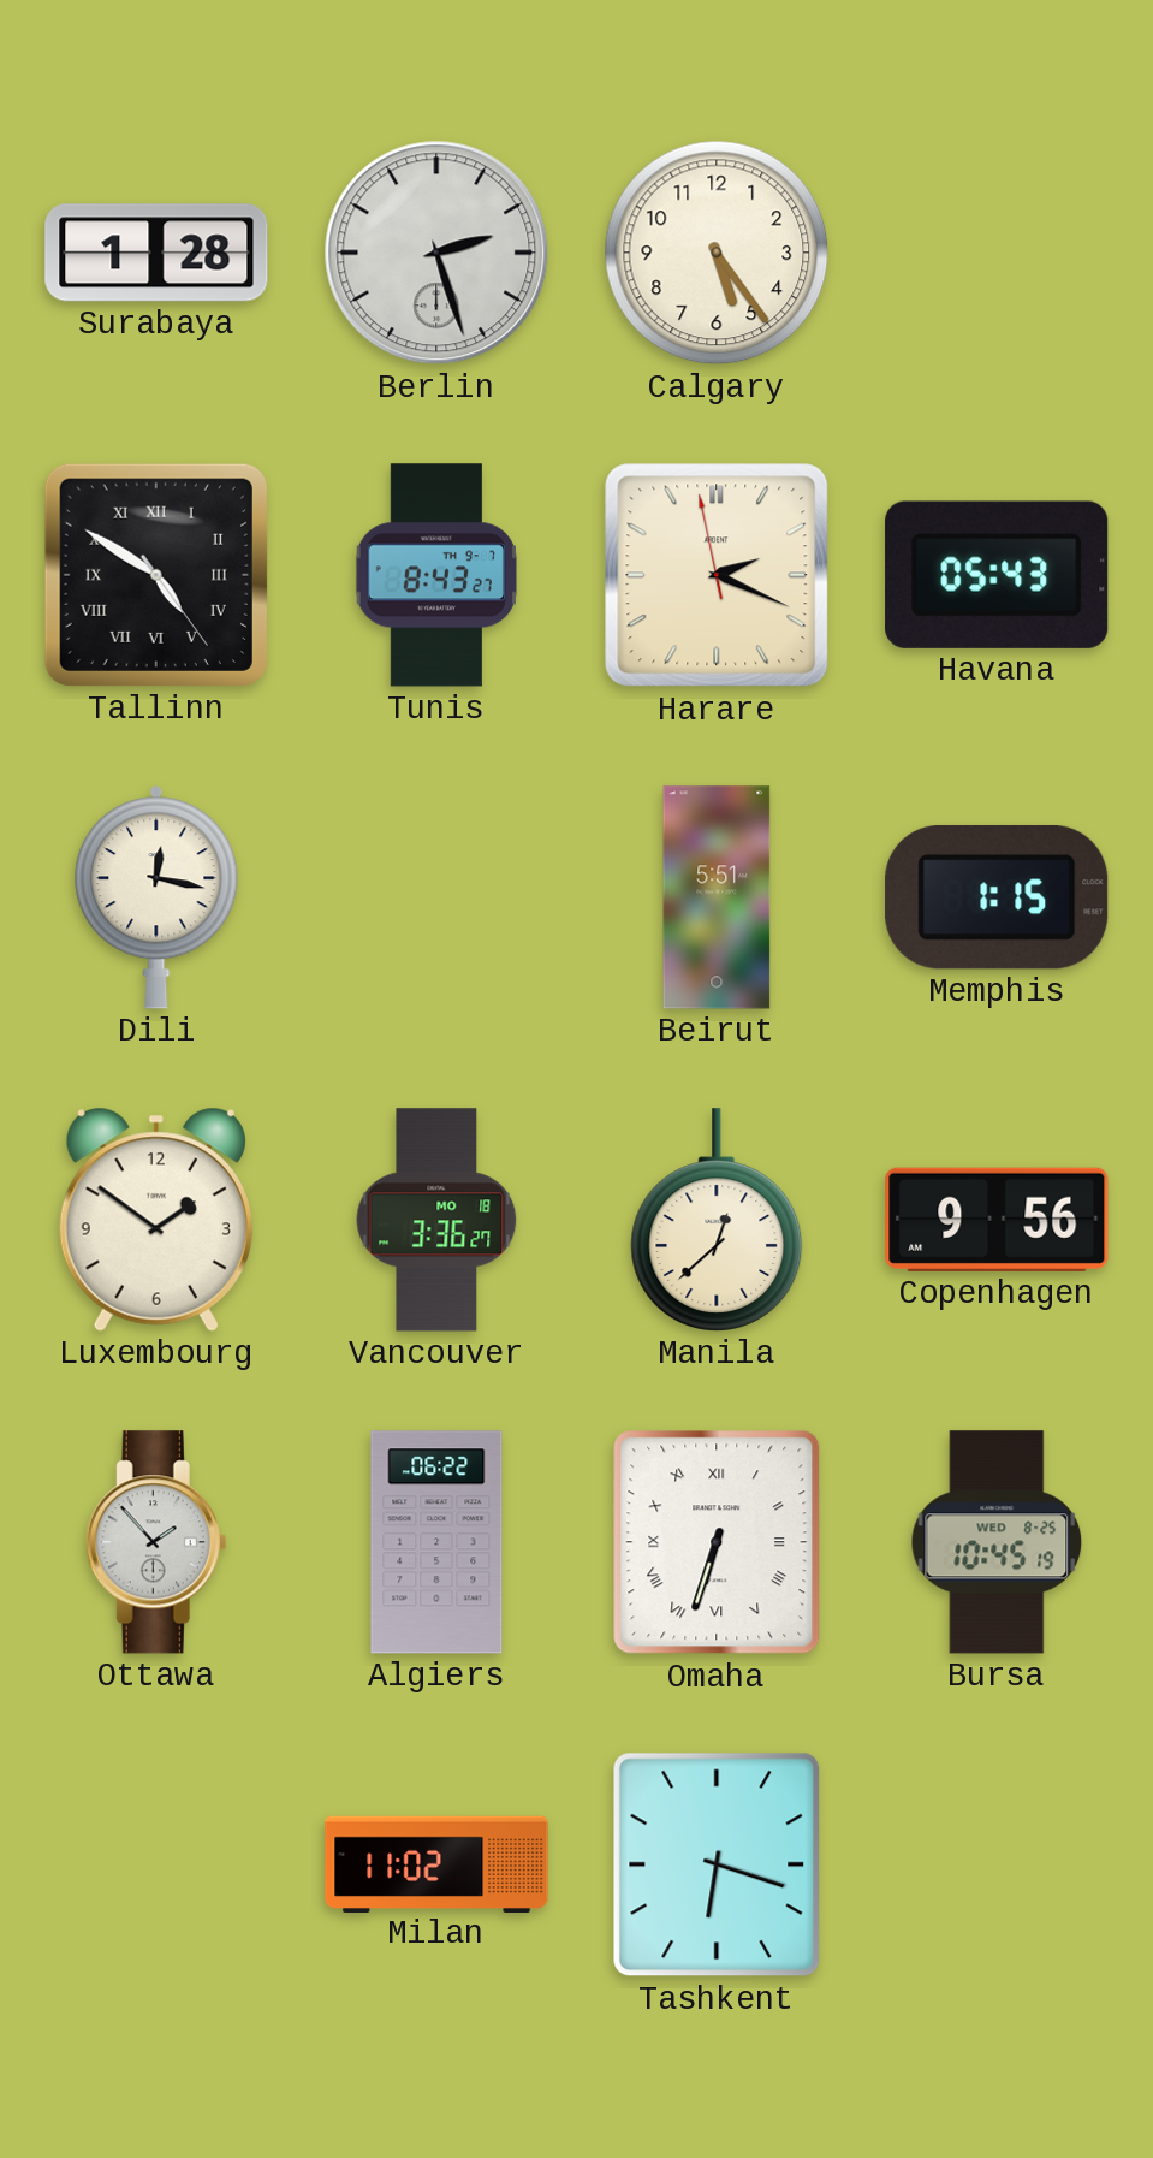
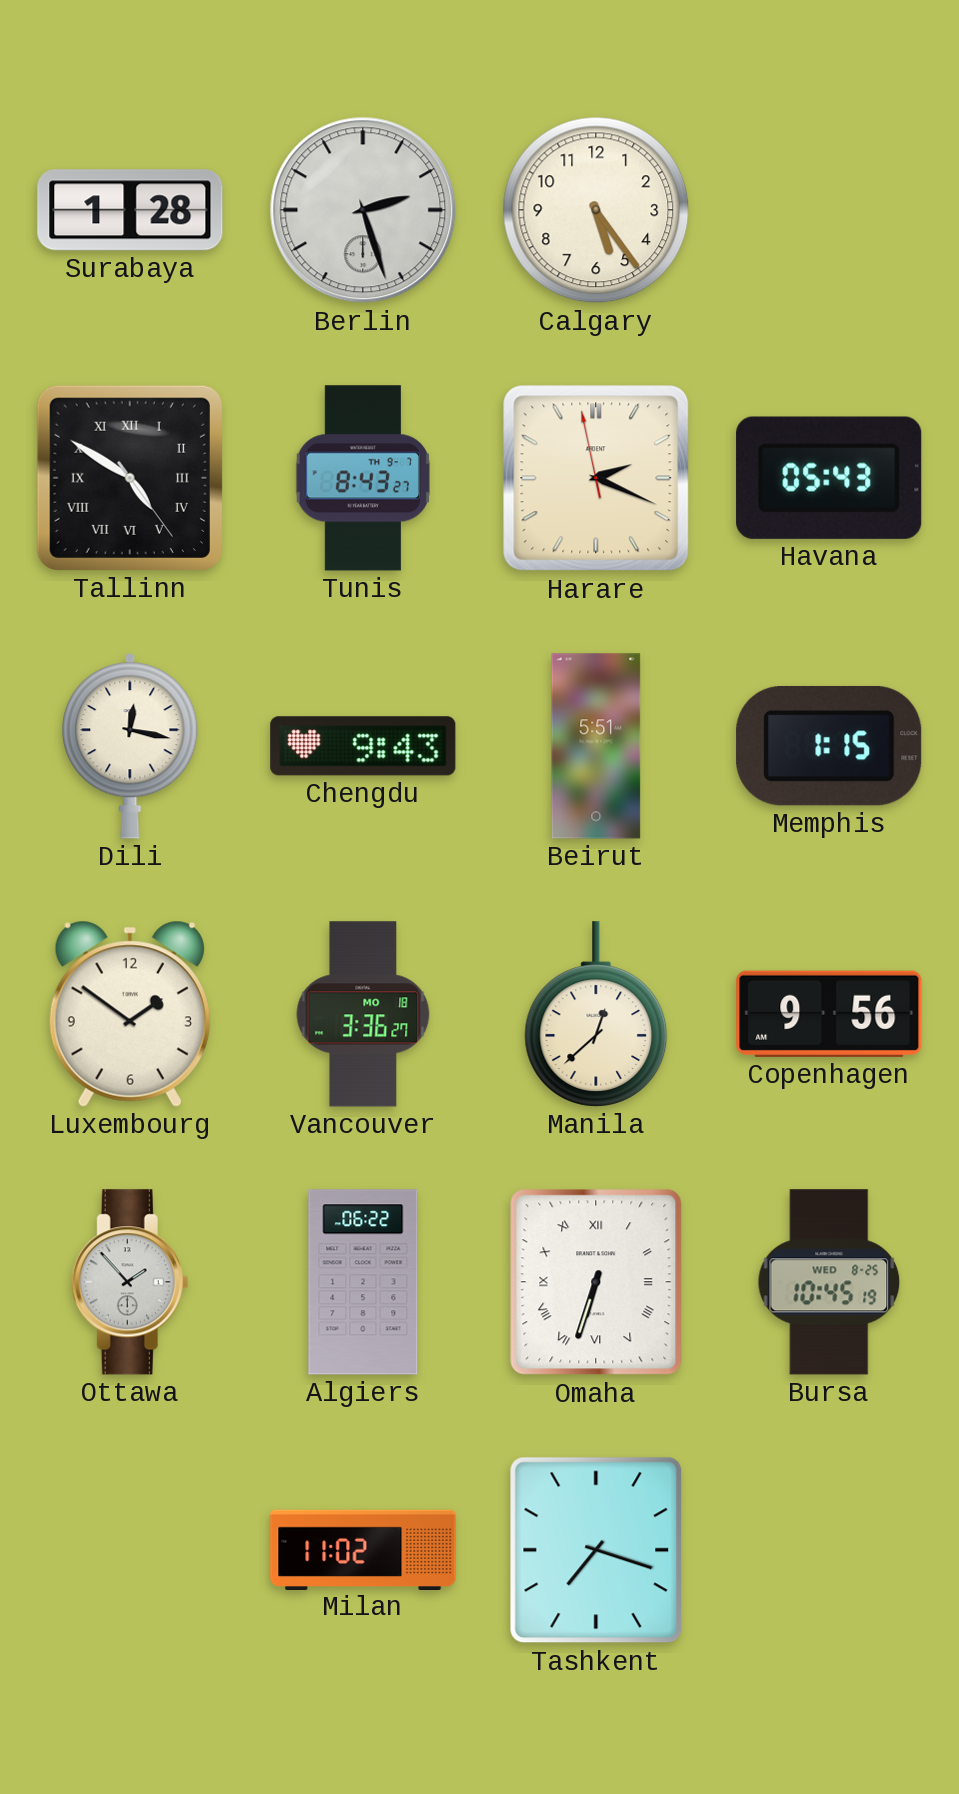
Chengdu: none -> 9:43
Tashkent: 6:18 -> 7:18
